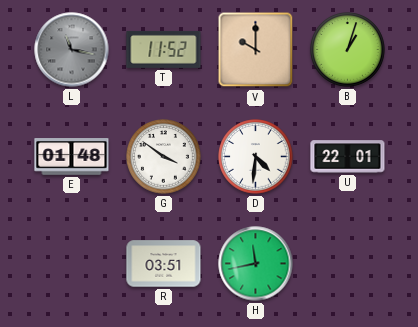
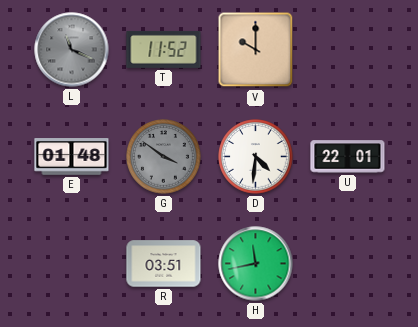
L: 11:17 -> 11:19
B: 1:03 -> none
G dial: white -> grey
